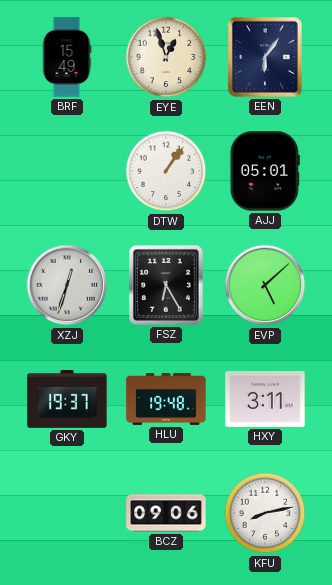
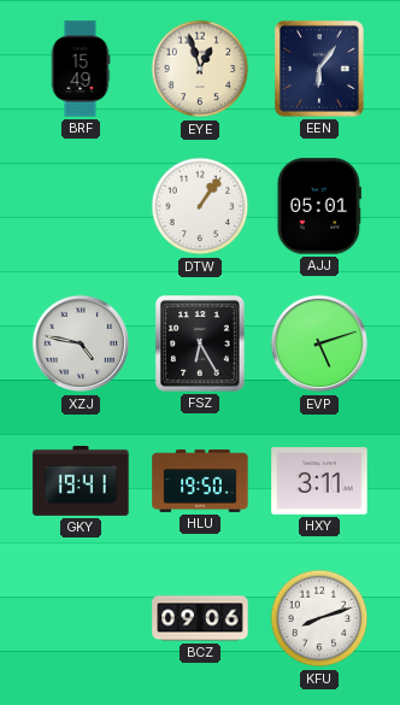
XZJ: 12:33 -> 4:47
EVP: 5:08 -> 5:12
GKY: 19:37 -> 19:41
HLU: 19:48 -> 19:50
KFU: 8:13 -> 8:12
